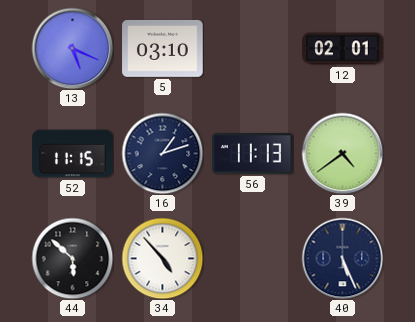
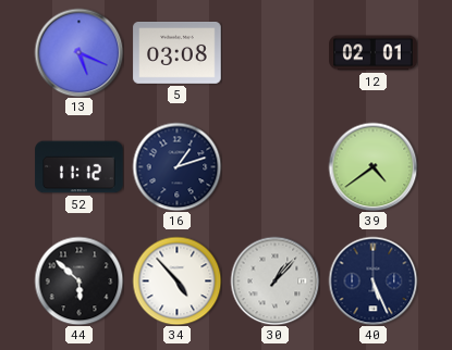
5: 03:10 -> 03:08
52: 11:15 -> 11:12
56: 11:13 -> none
30: none -> 1:07
